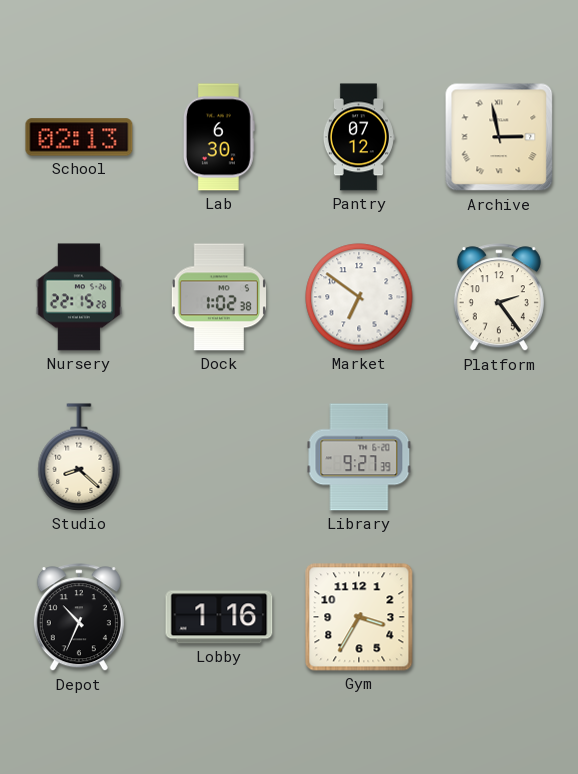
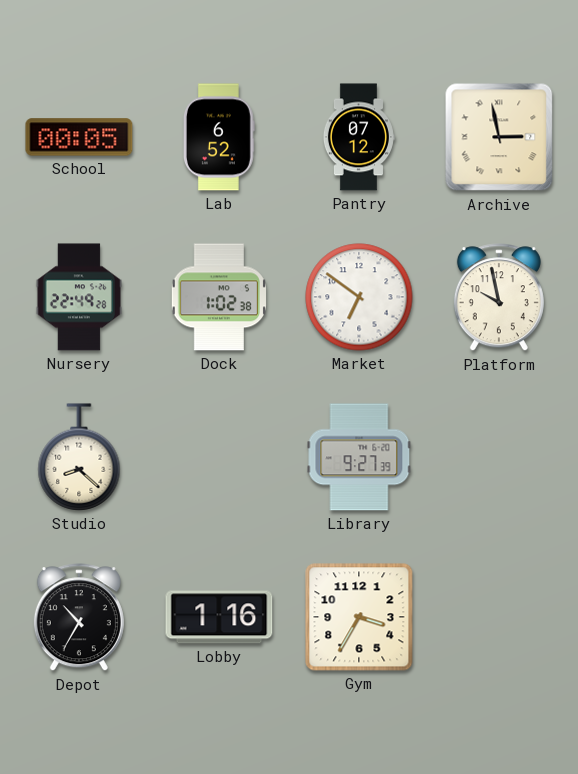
School: 02:13 -> 00:05
Lab: 6:30 -> 6:52
Nursery: 22:15 -> 22:49
Platform: 2:24 -> 9:58
Depot: 10:34 -> 10:35
